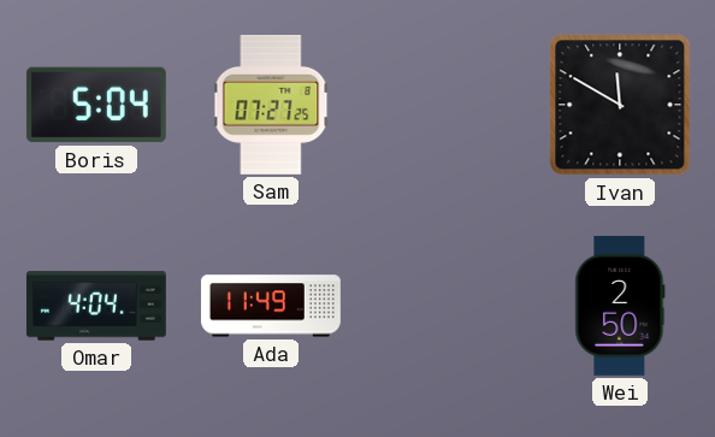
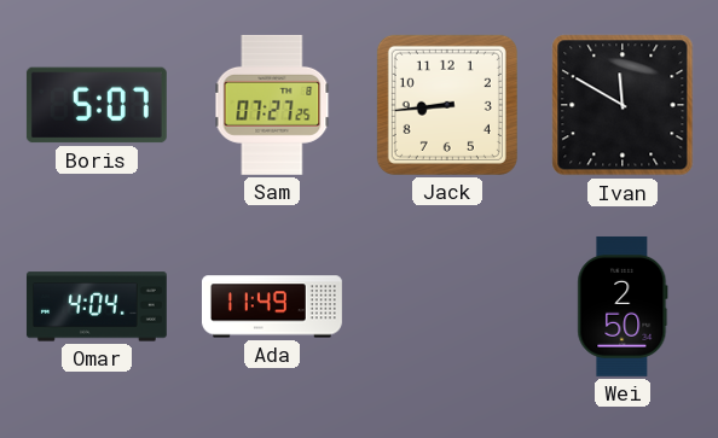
Boris: 5:04 -> 5:07
Jack: none -> 8:44
